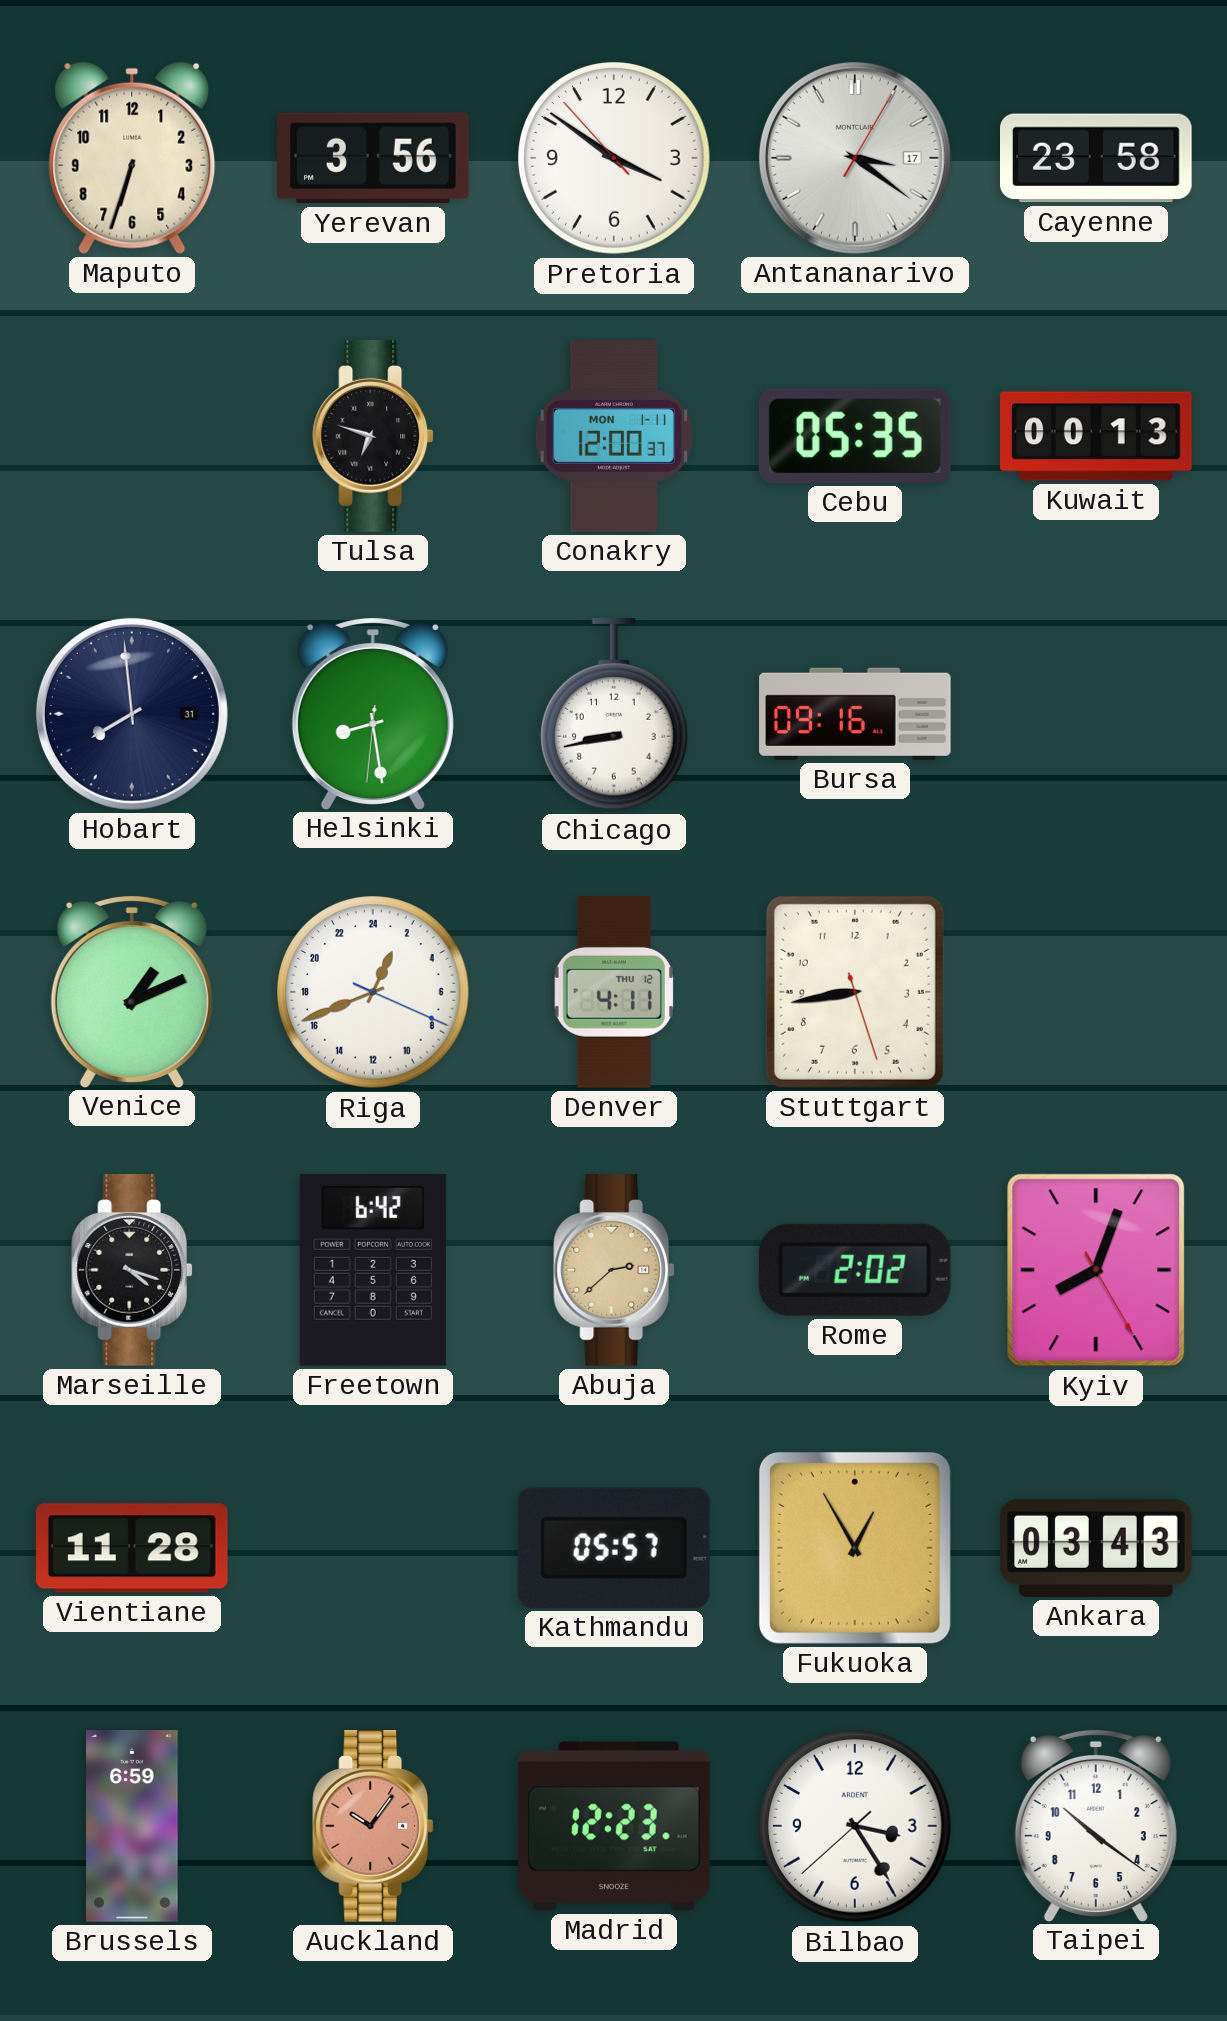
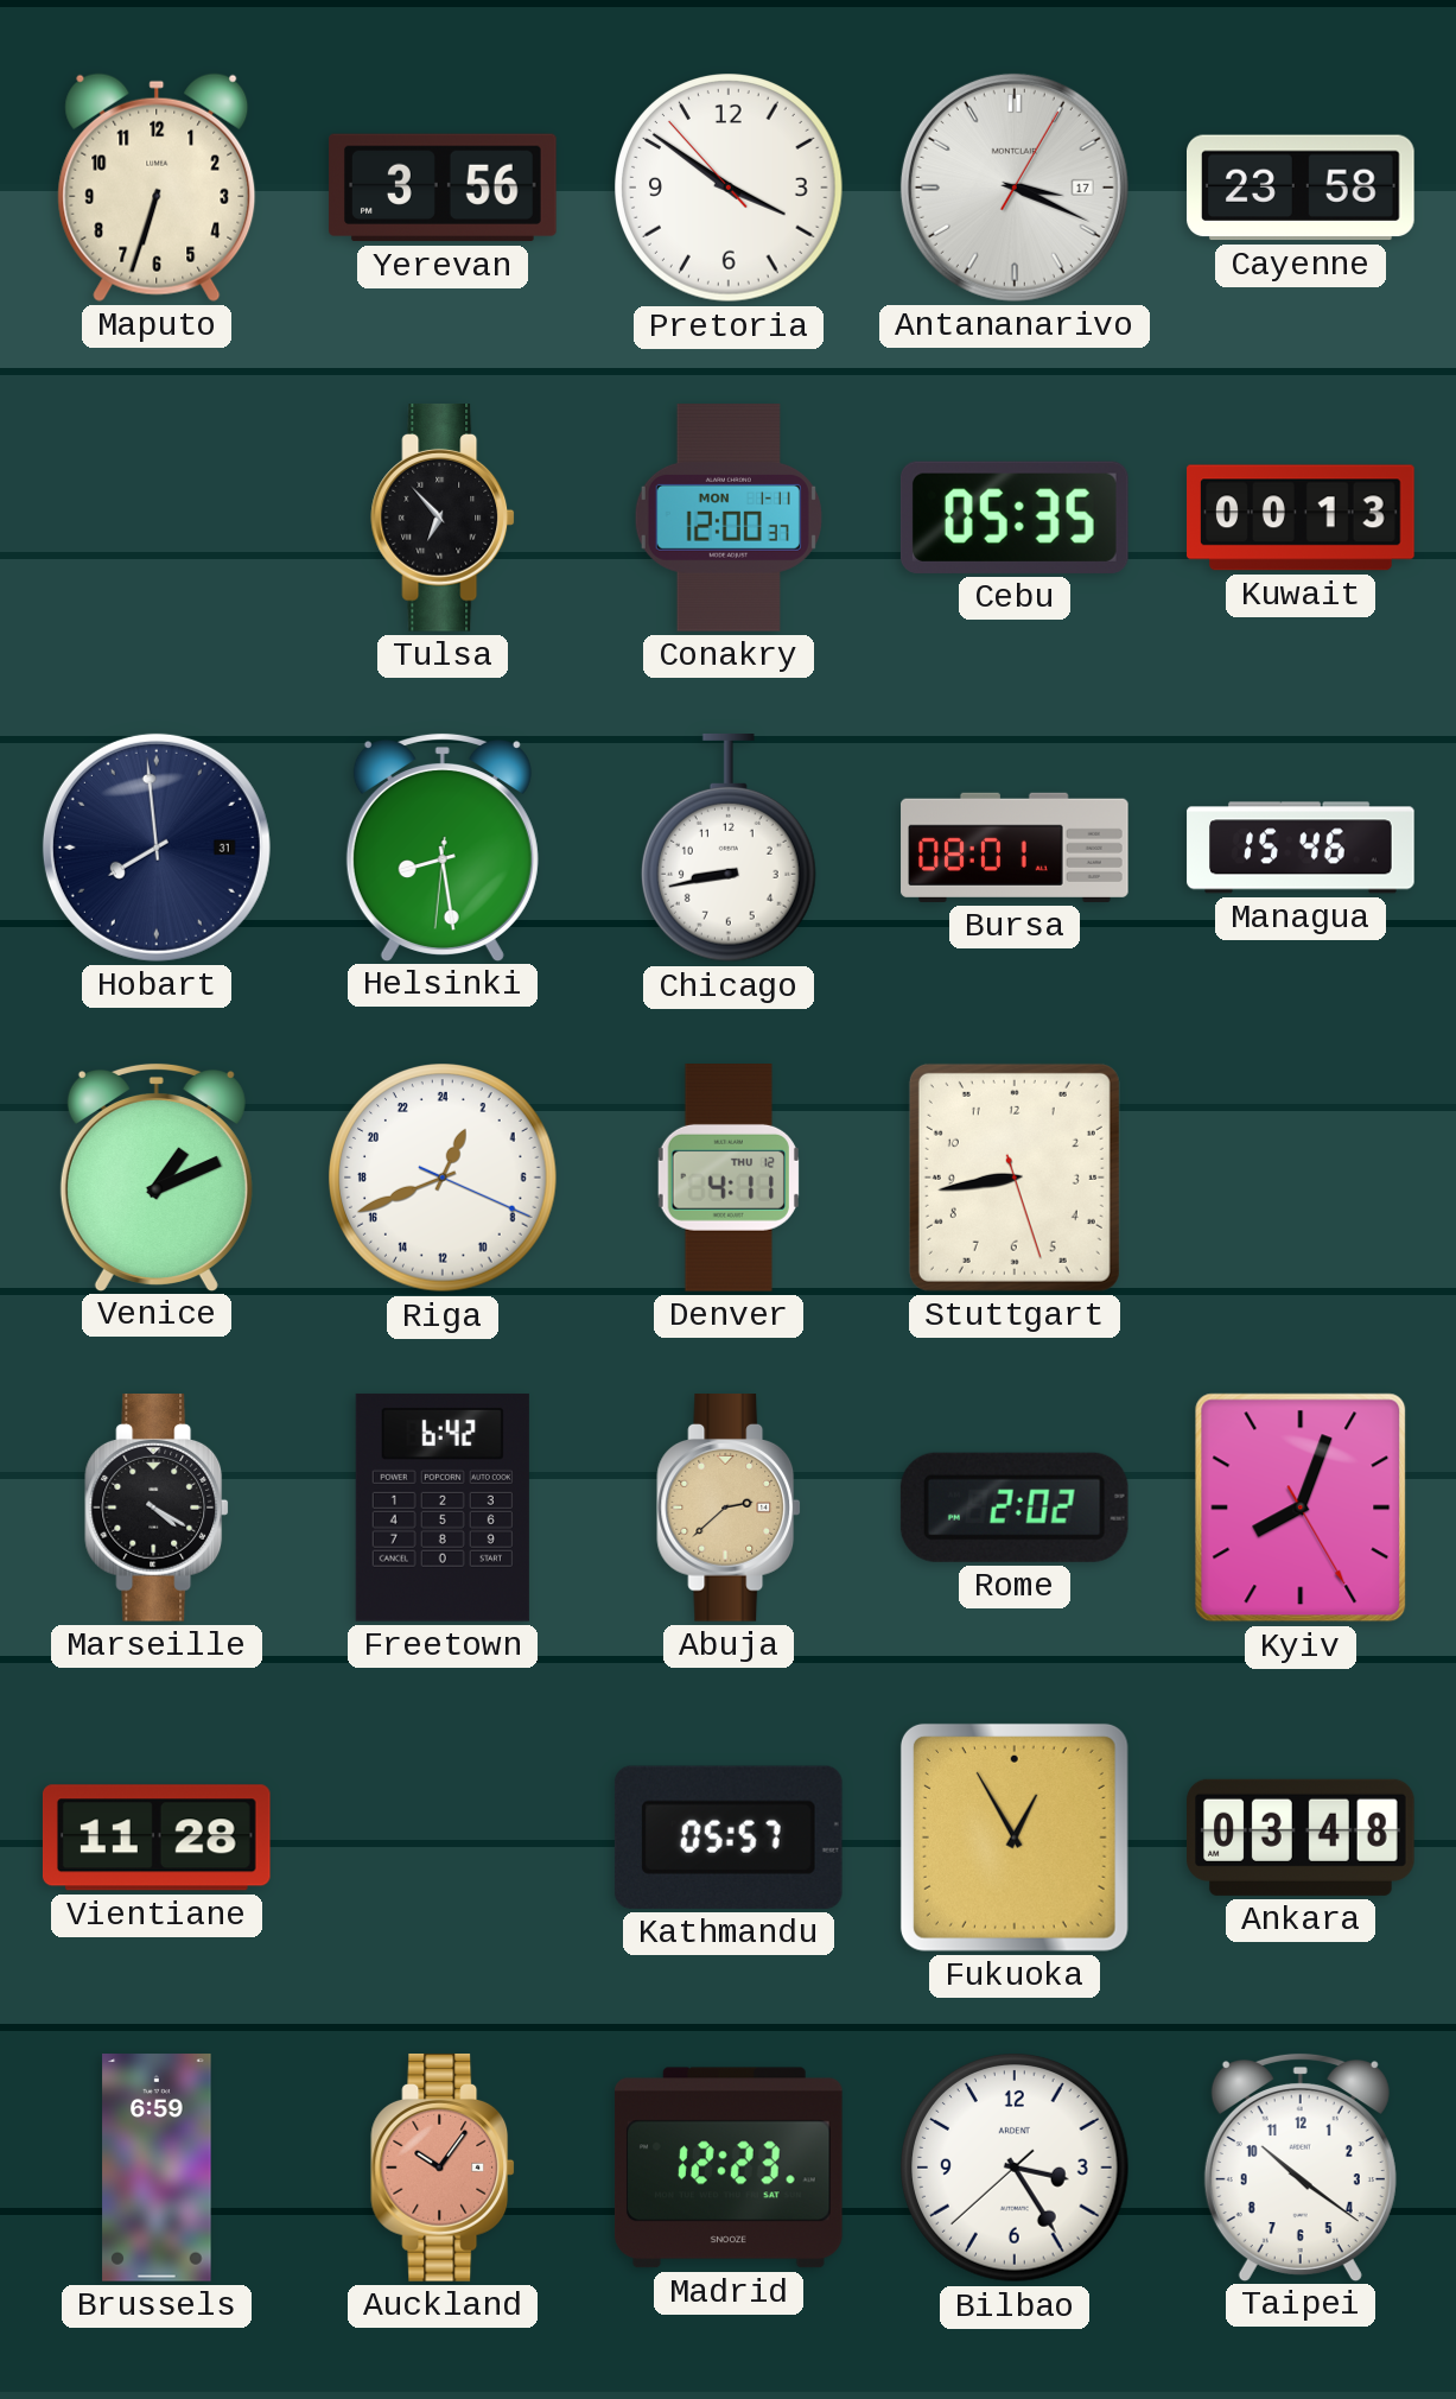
Antananarivo: 3:21 -> 3:19
Tulsa: 6:48 -> 6:53
Bursa: 09:16 -> 08:01
Managua: none -> 15:46
Marseille: 4:18 -> 4:20
Ankara: 03:43 -> 03:48
